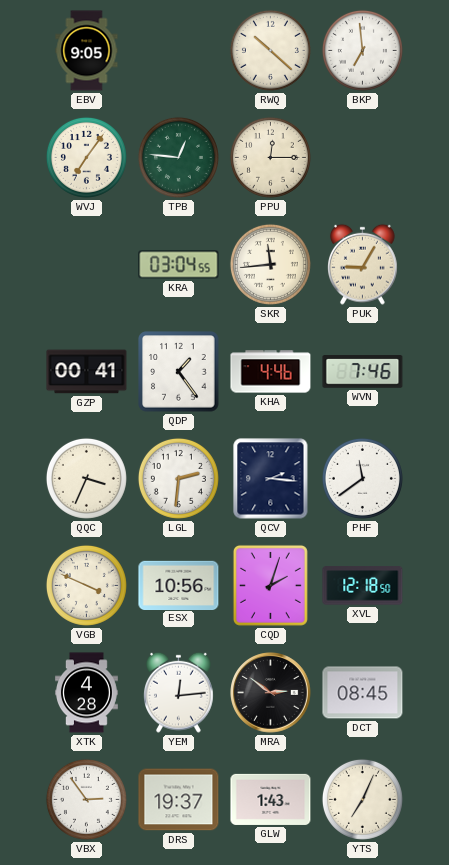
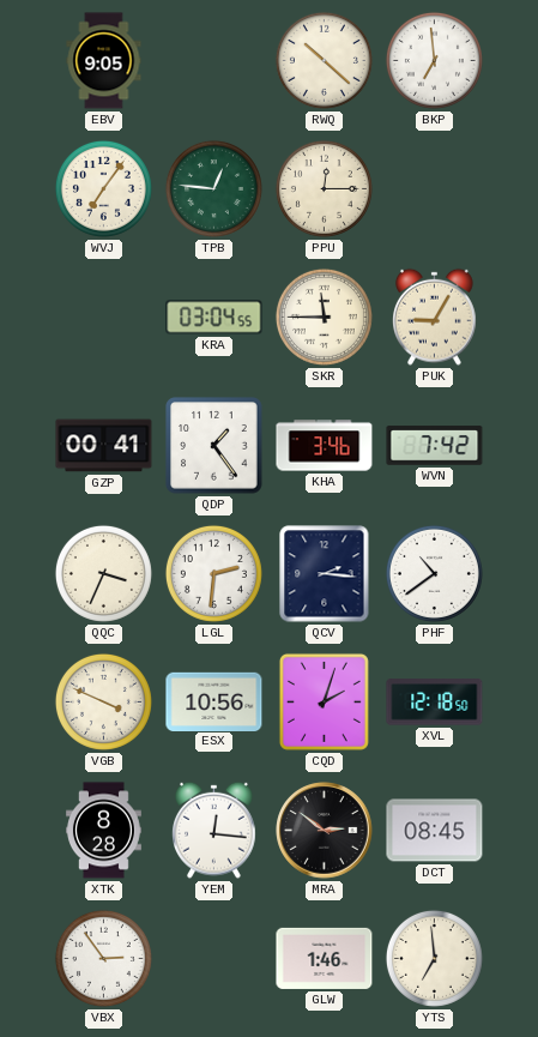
SKR: 11:44 -> 11:45
KHA: 4:46 -> 3:46
WVN: 7:46 -> 7:42
PHF: 11:39 -> 10:39
XTK: 4:28 -> 8:28
YEM: 12:14 -> 12:16
DRS: 19:37 -> none
GLW: 1:43 -> 1:46
YTS: 7:04 -> 6:59
